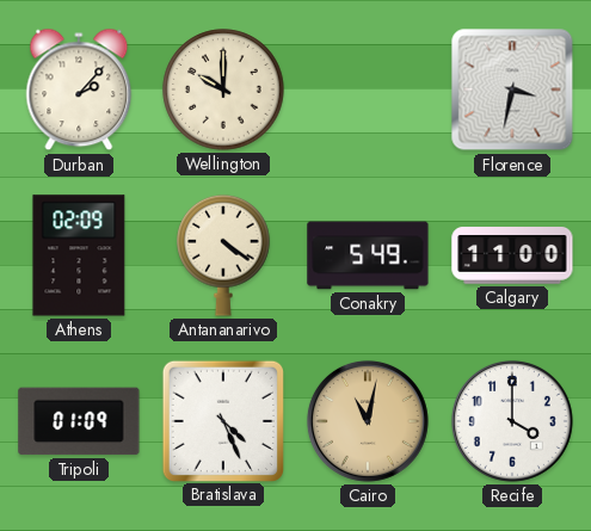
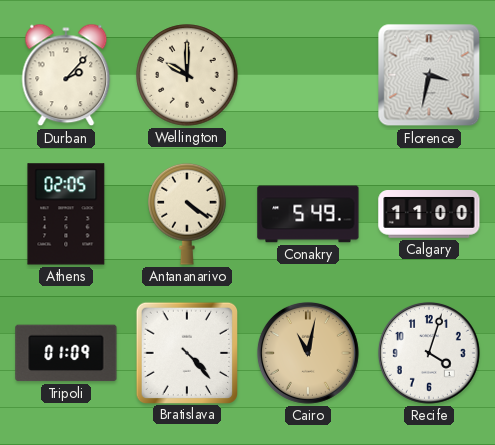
Athens: 02:09 -> 02:05
Bratislava: 4:26 -> 4:23
Recife: 4:00 -> 4:03
